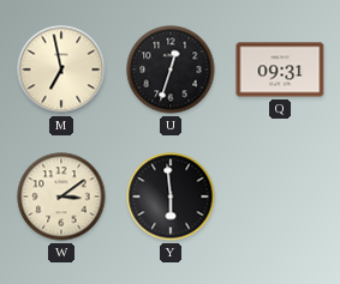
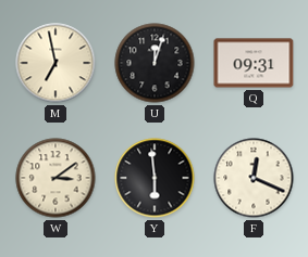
U: 12:33 -> 12:03
F: none -> 12:19
